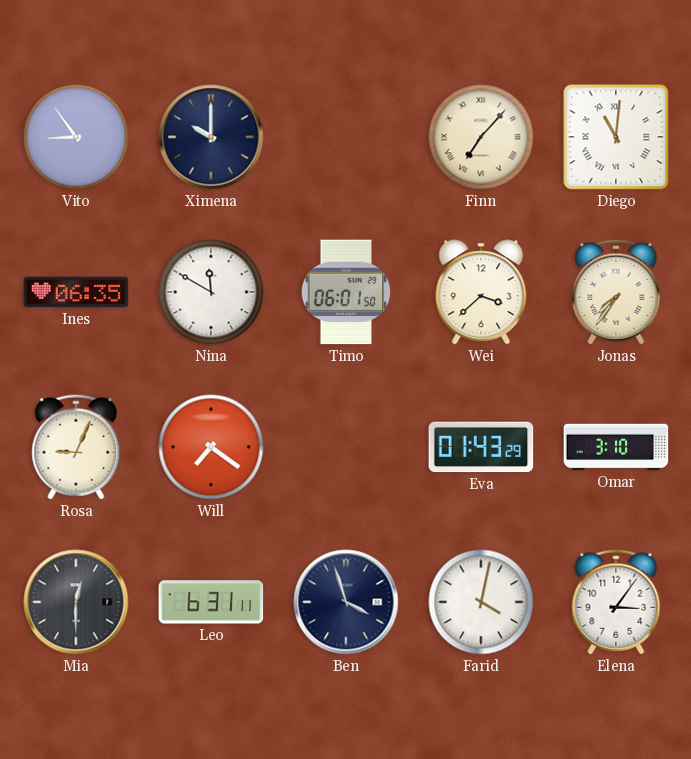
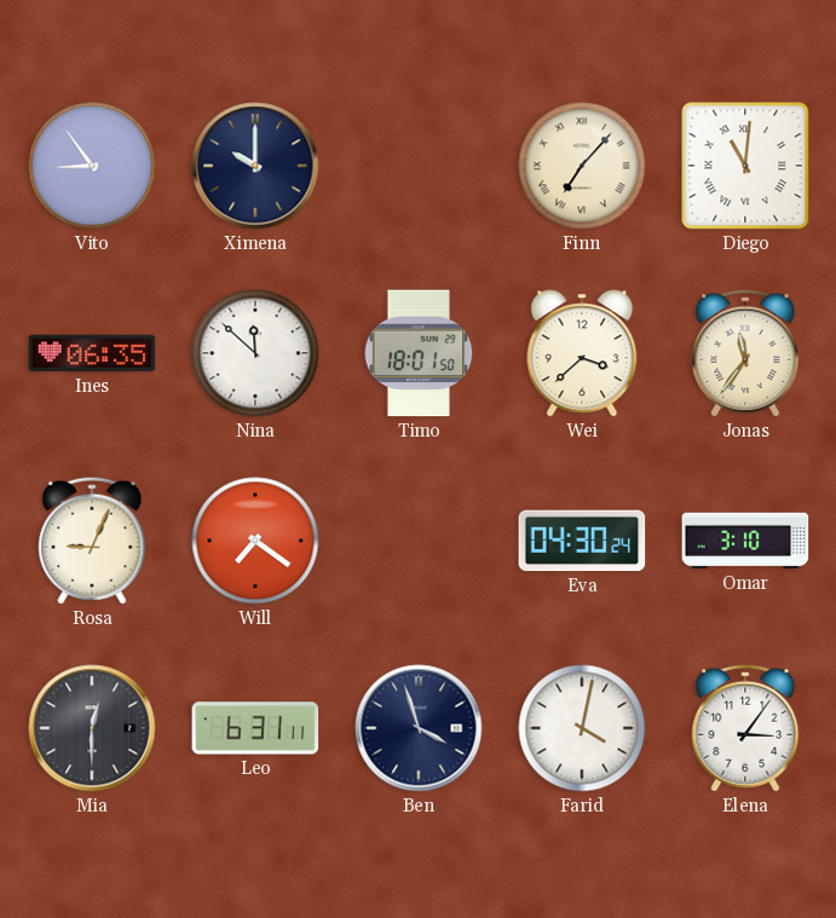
Nina: 11:50 -> 11:52
Timo: 06:01 -> 18:01
Jonas: 7:36 -> 11:36
Eva: 01:43 -> 04:30
